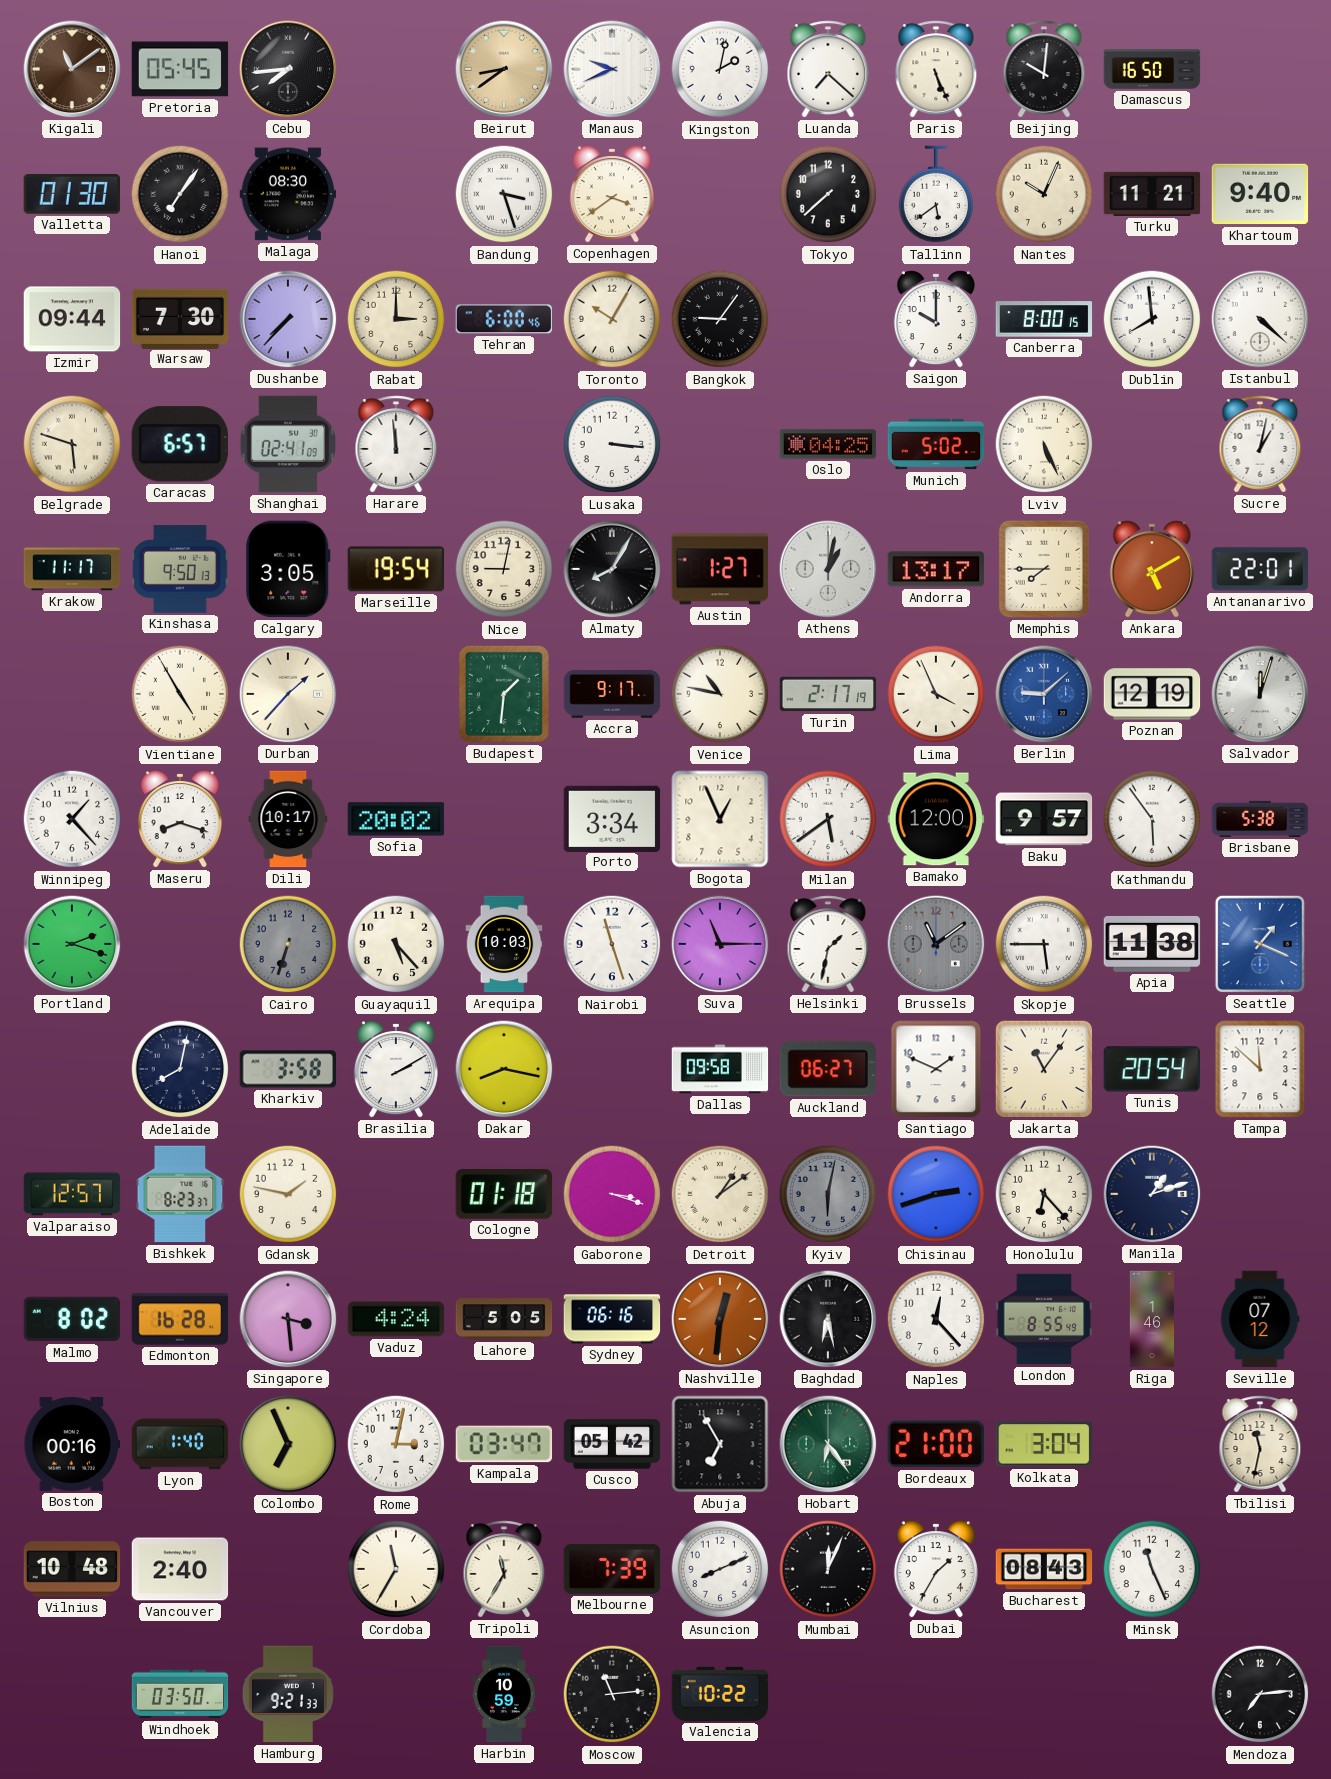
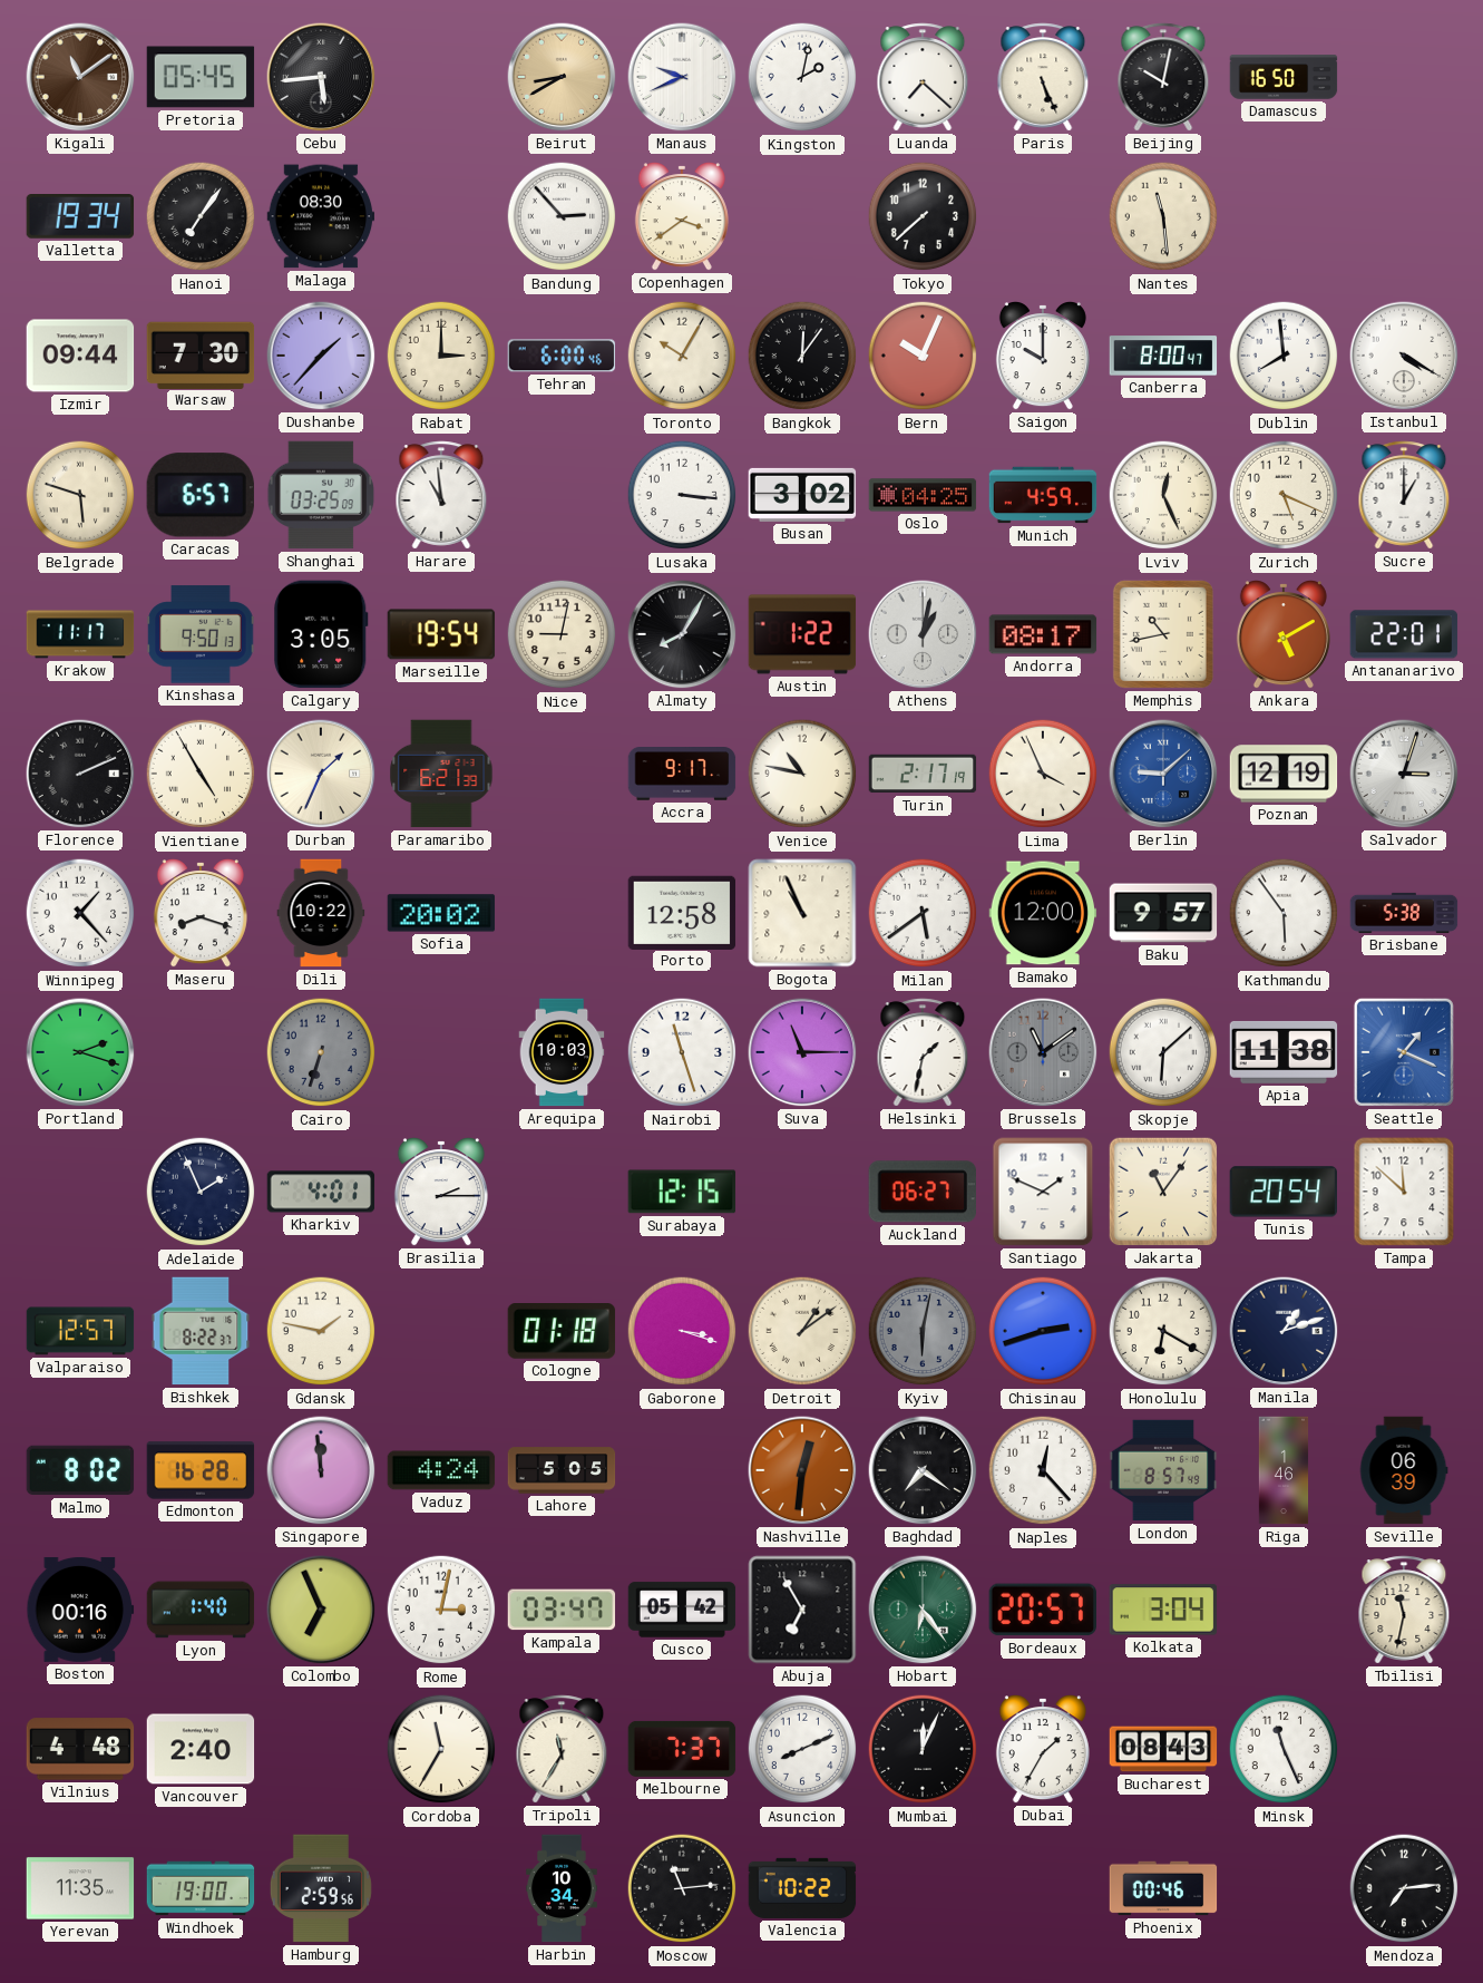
Cebu: 7:44 -> 5:44
Beirut: 8:39 -> 8:40
Beijing: 10:01 -> 10:02
Valletta: 01:30 -> 19:34
Bandung: 3:27 -> 2:53
Tallinn: 5:39 -> none
Nantes: 10:04 -> 11:29
Turku: 11:21 -> none
Khartoum: 9:40 -> none
Dushanbe: 7:37 -> 1:37
Bangkok: 9:06 -> 12:06
Bern: none -> 10:04
Canberra: 8:00:15 -> 8:00:47
Istanbul: 4:22 -> 4:20
Shanghai: 02:41 -> 03:25
Harare: 11:59 -> 10:59
Busan: none -> 3:02
Munich: 5:02 -> 4:59
Lviv: 5:26 -> 12:26
Zurich: none -> 5:19
Sucre: 1:02 -> 1:00
Austin: 1:27 -> 1:22
Andorra: 13:17 -> 08:17
Memphis: 7:45 -> 10:43
Florence: none -> 2:11
Durban: 1:37 -> 1:34
Paramaribo: none -> 6:21
Budapest: 1:31 -> none
Salvador: 12:03 -> 3:03
Dili: 10:17 -> 10:22
Porto: 3:34 -> 12:58
Bogota: 12:56 -> 10:56
Guayaquil: 5:23 -> none
Skopje: 5:45 -> 6:08
Adelaide: 8:02 -> 1:56
Kharkiv: 3:58 -> 4:01
Brasilia: 2:10 -> 2:15
Dakar: 8:17 -> none
Surabaya: none -> 12:15
Dallas: 09:58 -> none
Bishkek: 8:23 -> 8:22
Honolulu: 6:23 -> 6:20
Singapore: 3:29 -> 11:59
Sydney: 06:16 -> none
Baghdad: 6:28 -> 7:21
London: 8:55 -> 8:57
Seville: 07:12 -> 06:39
Bordeaux: 21:00 -> 20:57
Vilnius: 10:48 -> 4:48
Melbourne: 7:39 -> 7:37
Yerevan: none -> 11:35
Windhoek: 03:50 -> 19:00
Hamburg: 9:21 -> 2:59
Harbin: 10:59 -> 10:34
Phoenix: none -> 00:46
